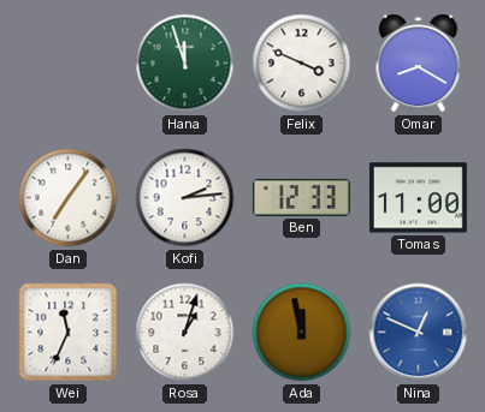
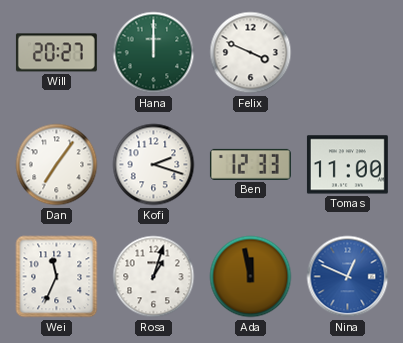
Will: none -> 20:27
Hana: 11:57 -> 12:00
Omar: 8:20 -> none
Kofi: 2:14 -> 2:18
